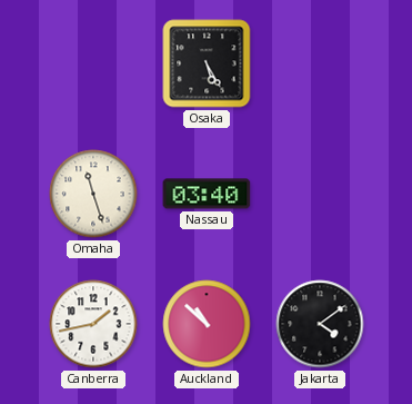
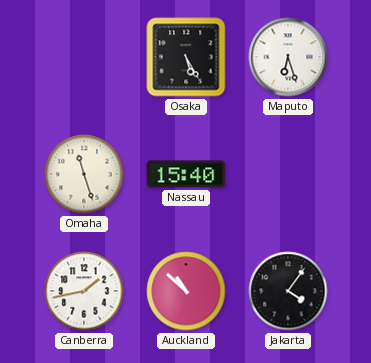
Maputo: none -> 6:27
Nassau: 03:40 -> 15:40
Jakarta: 4:09 -> 4:06
